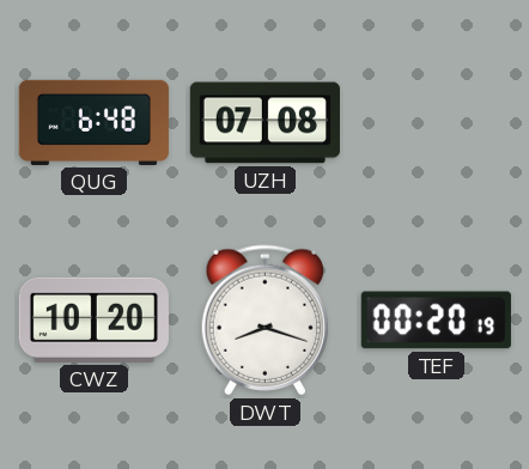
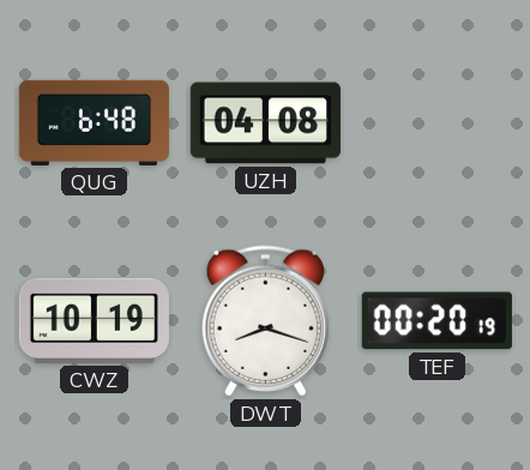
UZH: 07:08 -> 04:08
CWZ: 10:20 -> 10:19
